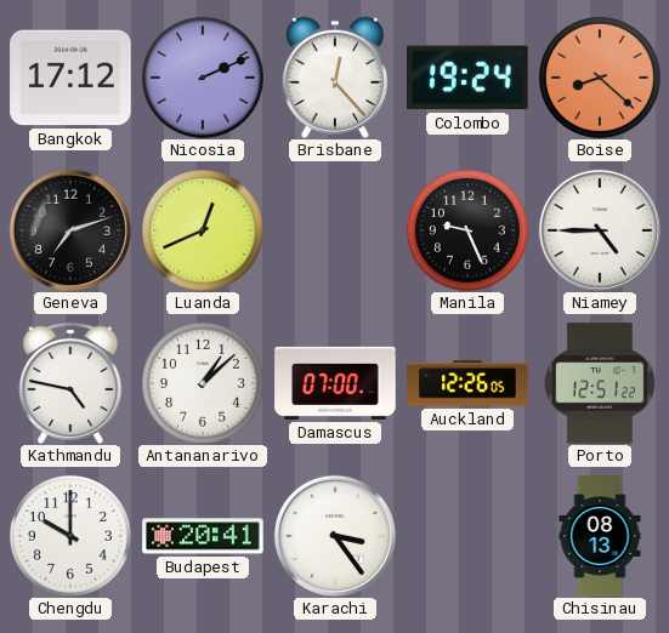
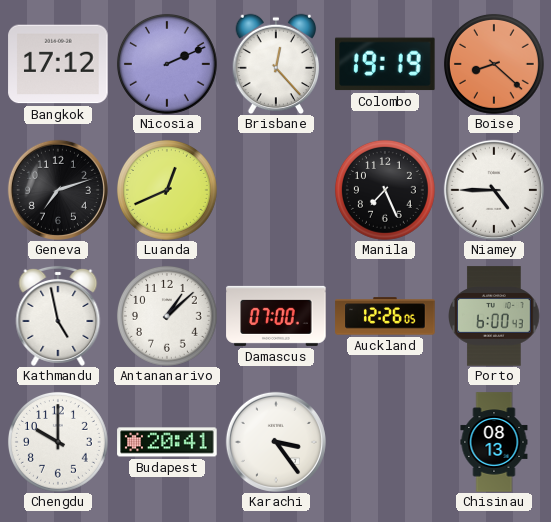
Colombo: 19:24 -> 19:19
Manila: 9:26 -> 7:26
Kathmandu: 4:47 -> 4:58
Porto: 12:51 -> 6:00
